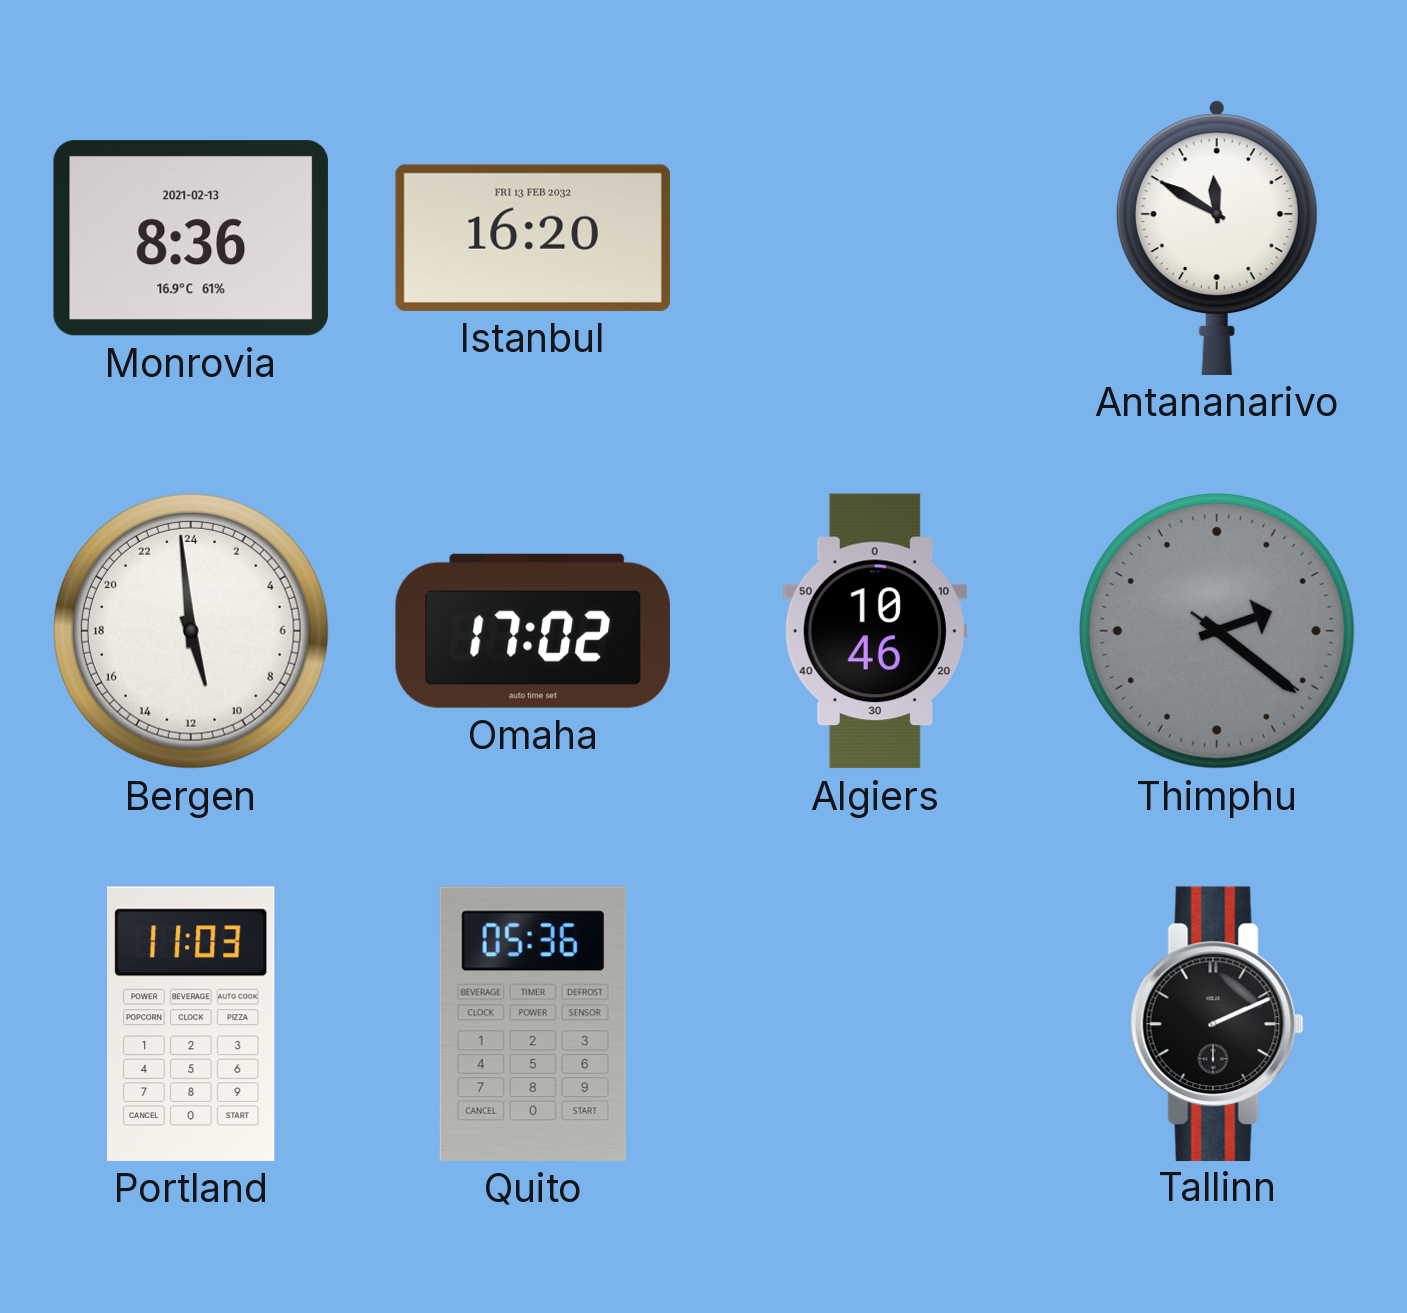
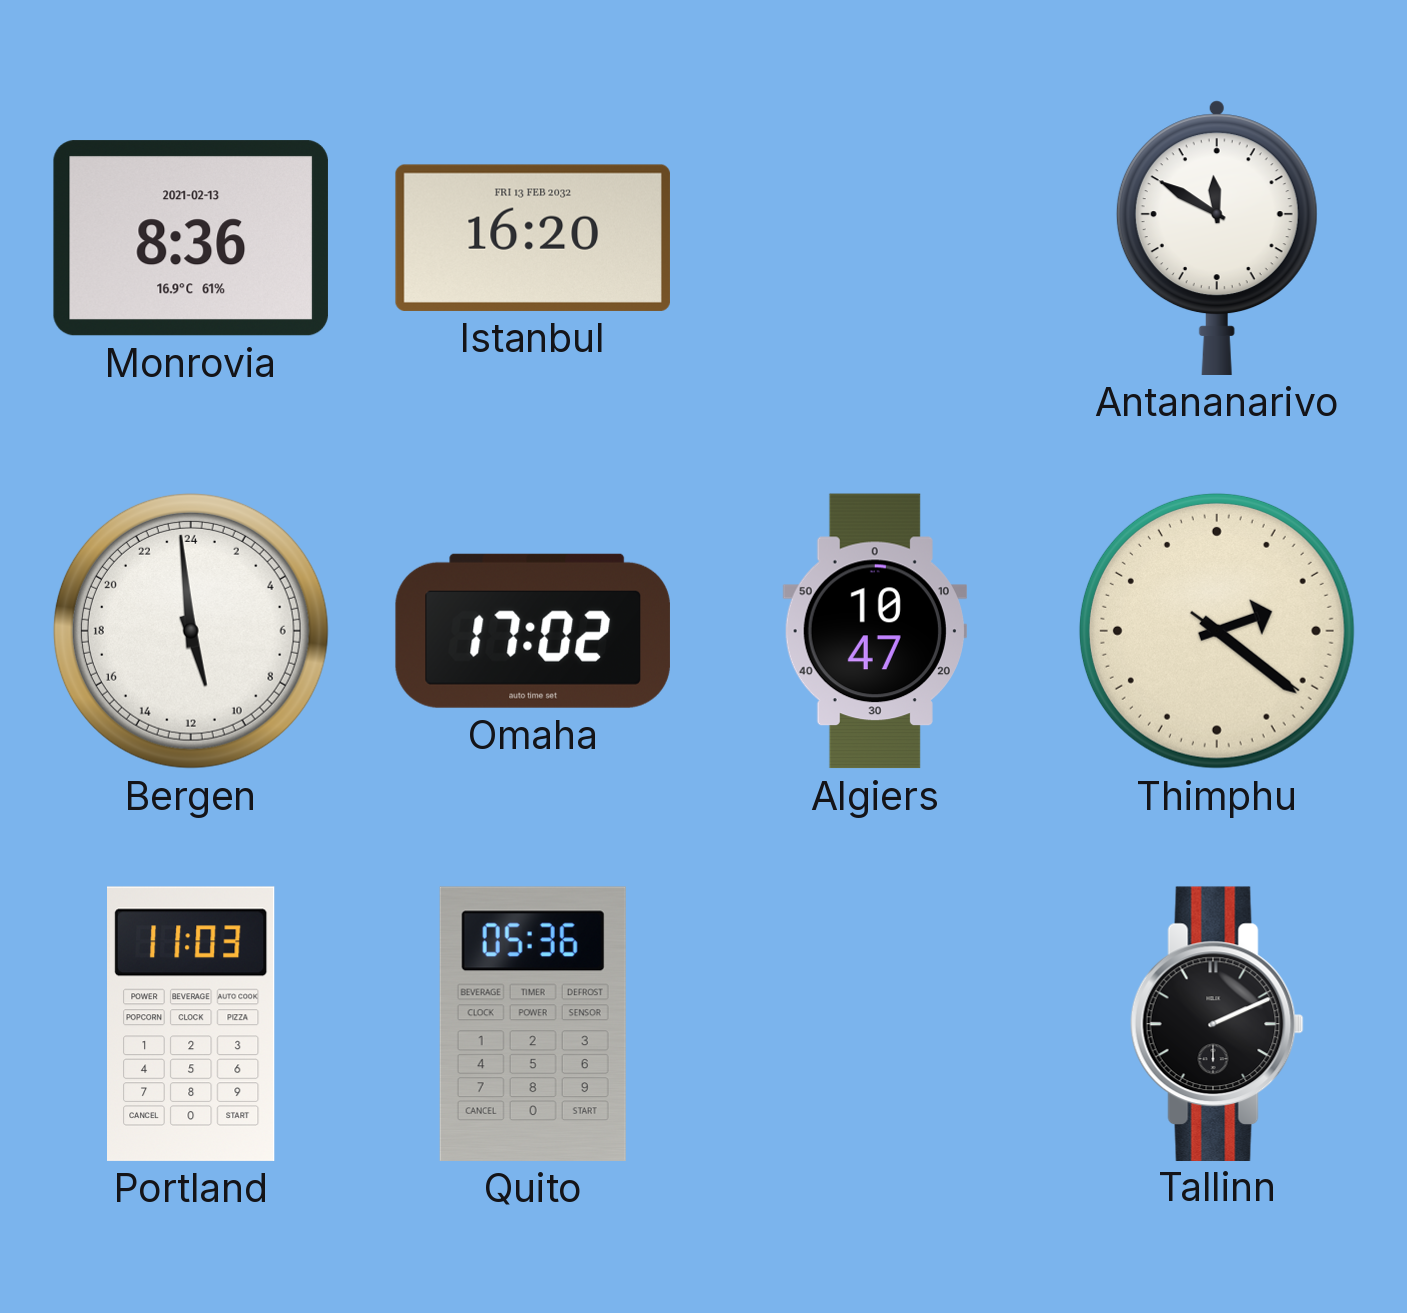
Algiers: 10:46 -> 10:47
Thimphu dial: grey -> cream
